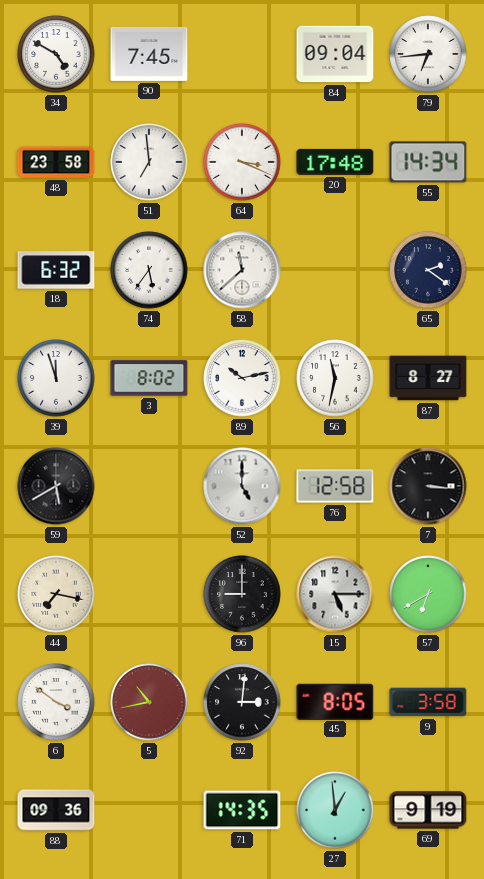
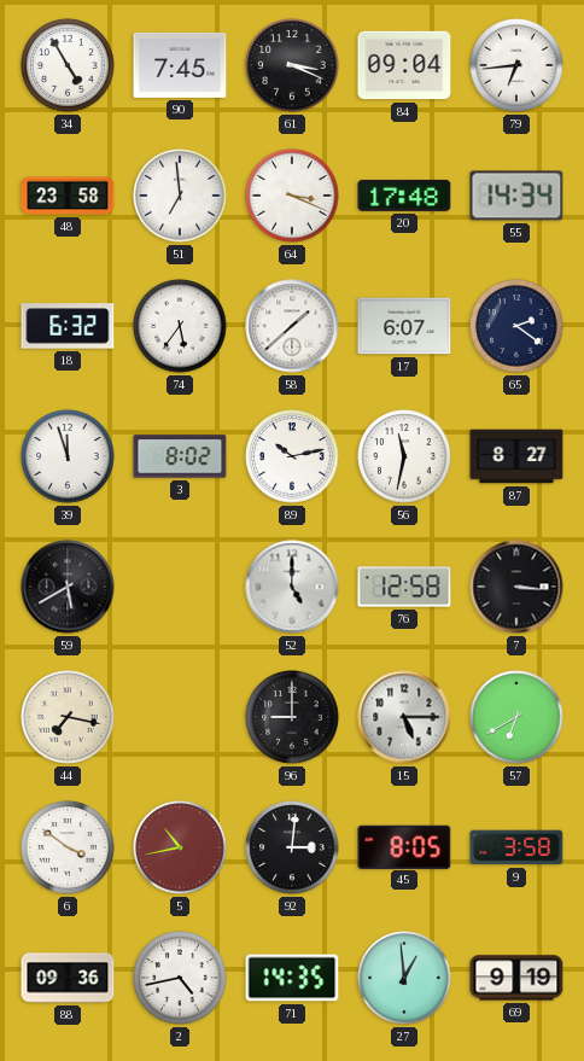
34: 4:50 -> 4:55
61: none -> 3:19
58: 11:38 -> 1:38
17: none -> 6:07
2: none -> 4:43
